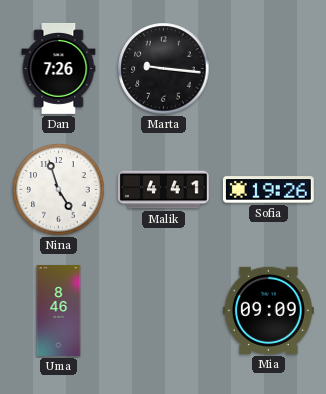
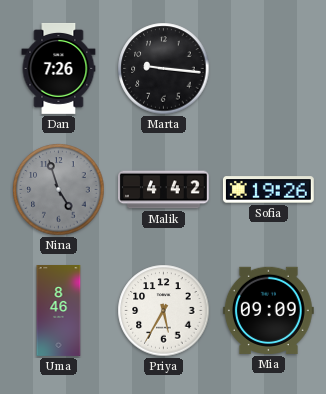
Nina dial: white -> grey
Malik: 4:41 -> 4:42
Priya: none -> 5:35
